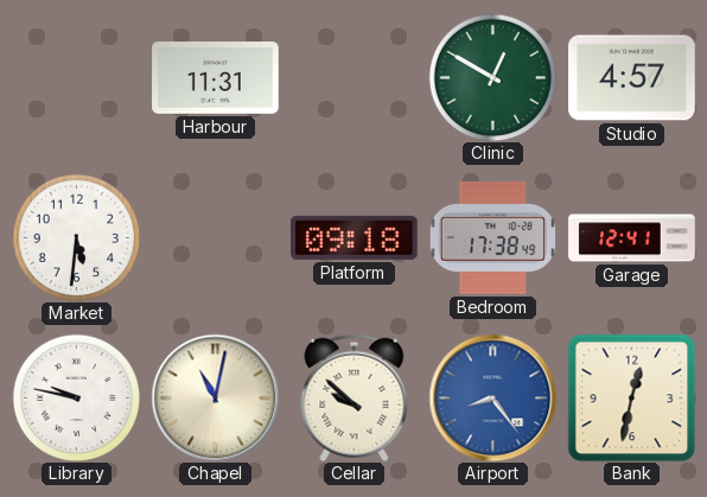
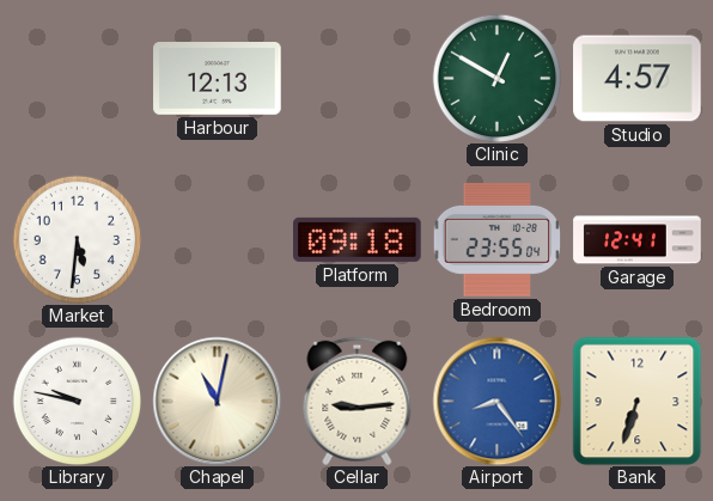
Harbour: 11:31 -> 12:13
Bedroom: 17:38 -> 23:55
Cellar: 9:52 -> 9:14
Bank: 12:32 -> 6:33
